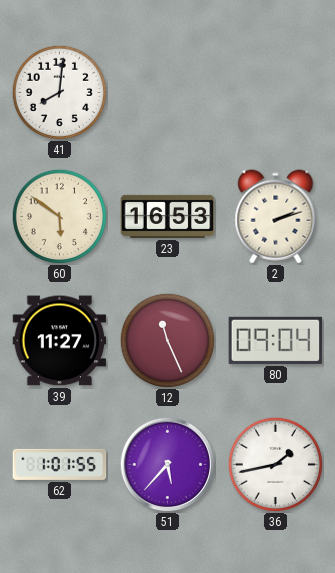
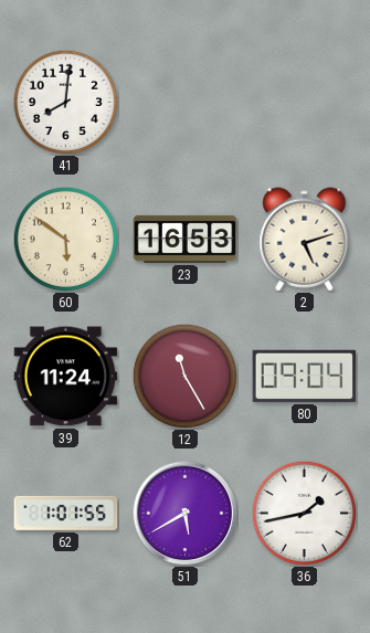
2: 2:12 -> 5:12
39: 11:27 -> 11:24
12: 11:26 -> 11:25
51: 5:37 -> 5:40
